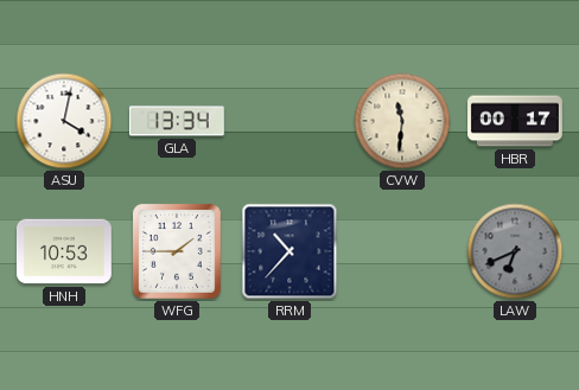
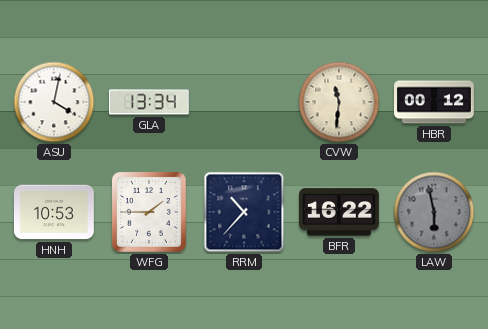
HBR: 00:17 -> 00:12
BFR: none -> 16:22
LAW: 6:41 -> 5:58
